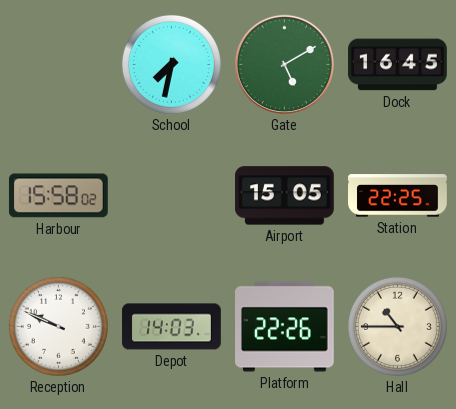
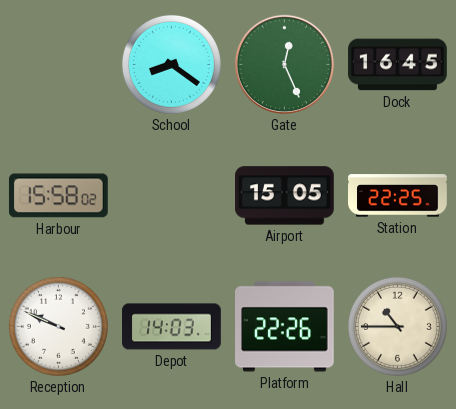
School: 7:32 -> 8:21
Gate: 5:10 -> 12:26
